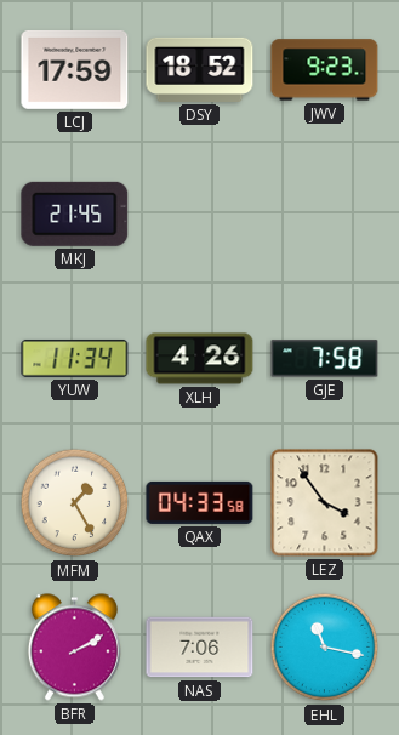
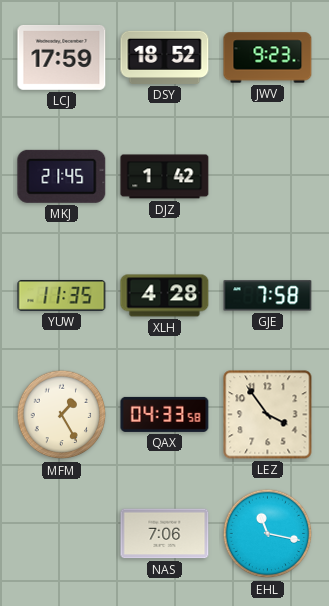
DJZ: none -> 1:42
YUW: 11:34 -> 11:35
XLH: 4:26 -> 4:28
BFR: 2:10 -> none
